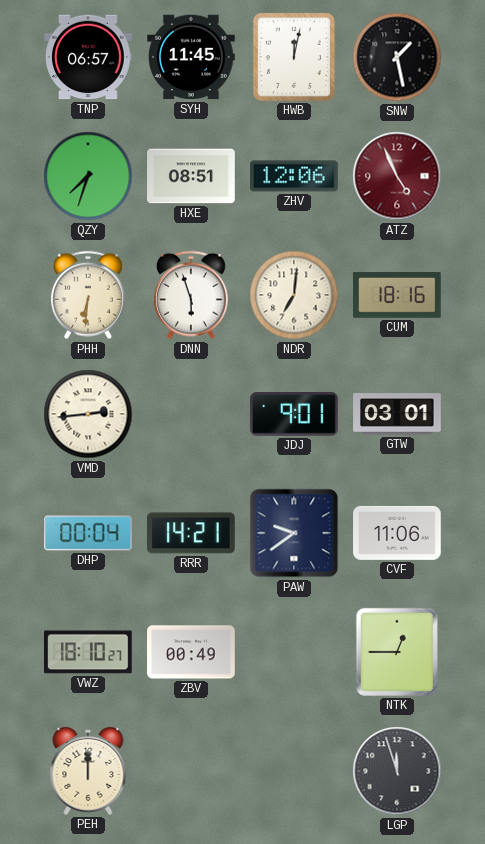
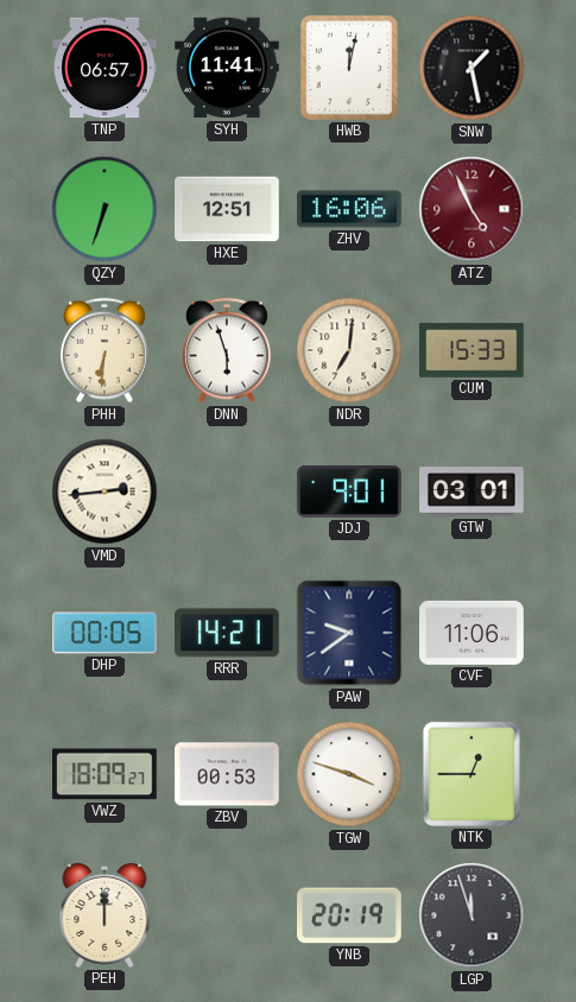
SYH: 11:45 -> 11:41
QZY: 7:33 -> 6:33
HXE: 08:51 -> 12:51
ZHV: 12:06 -> 16:06
CUM: 18:16 -> 15:33
DHP: 00:04 -> 00:05
VWZ: 18:10 -> 18:09
ZBV: 00:49 -> 00:53
TGW: none -> 3:48
YNB: none -> 20:19
